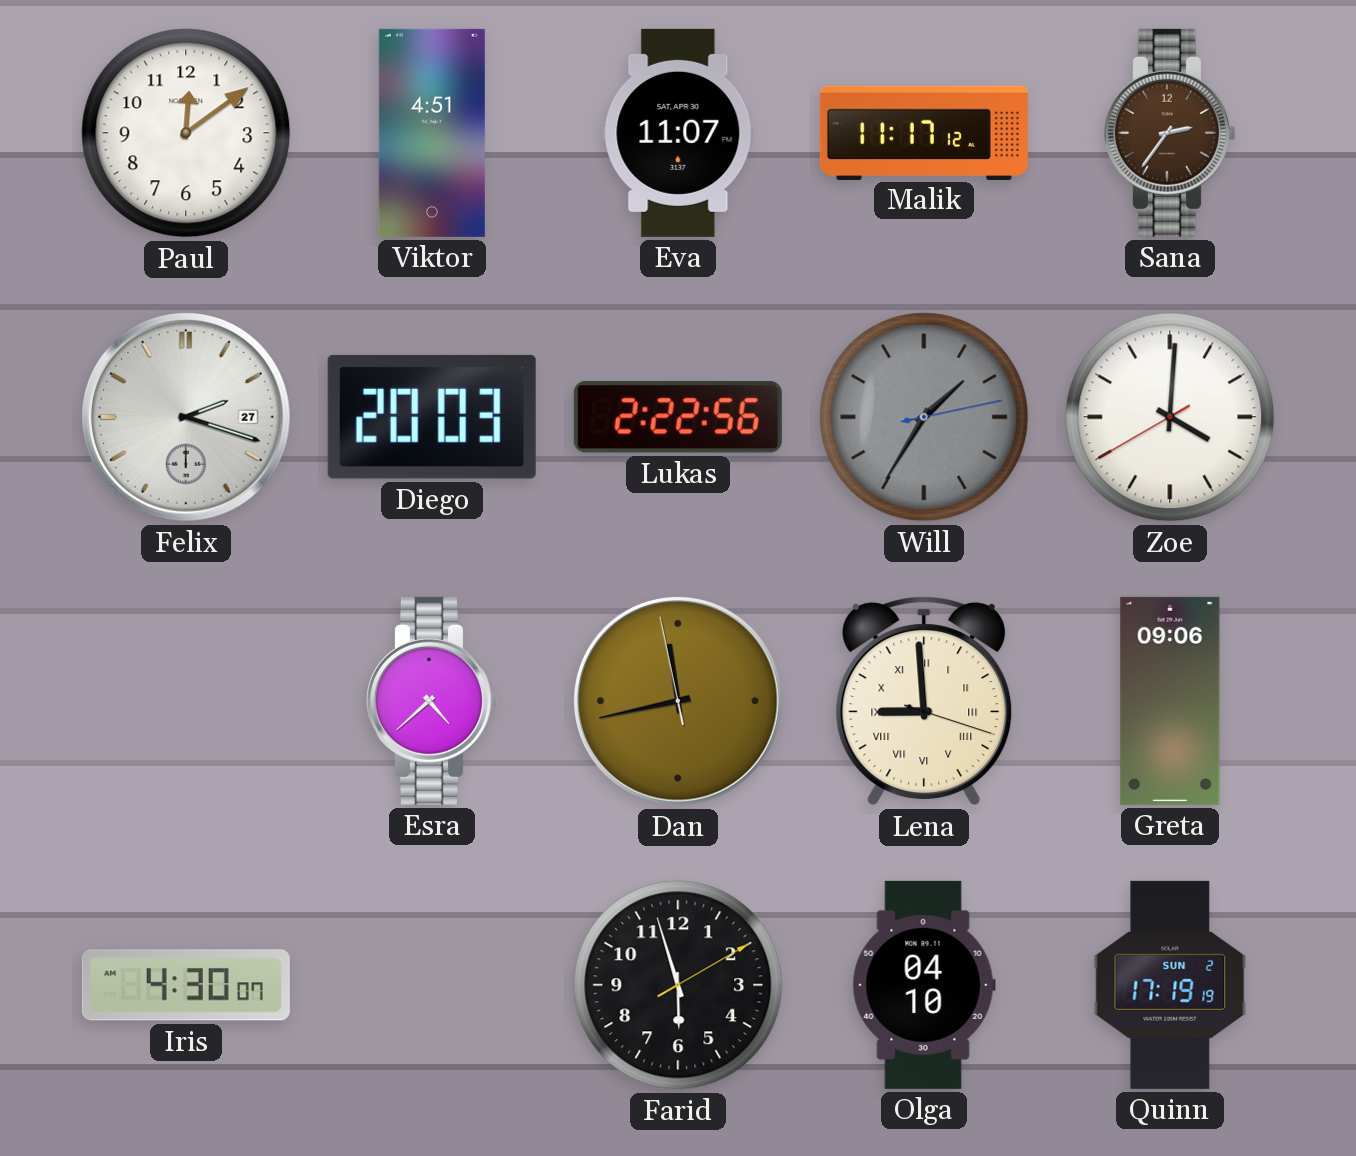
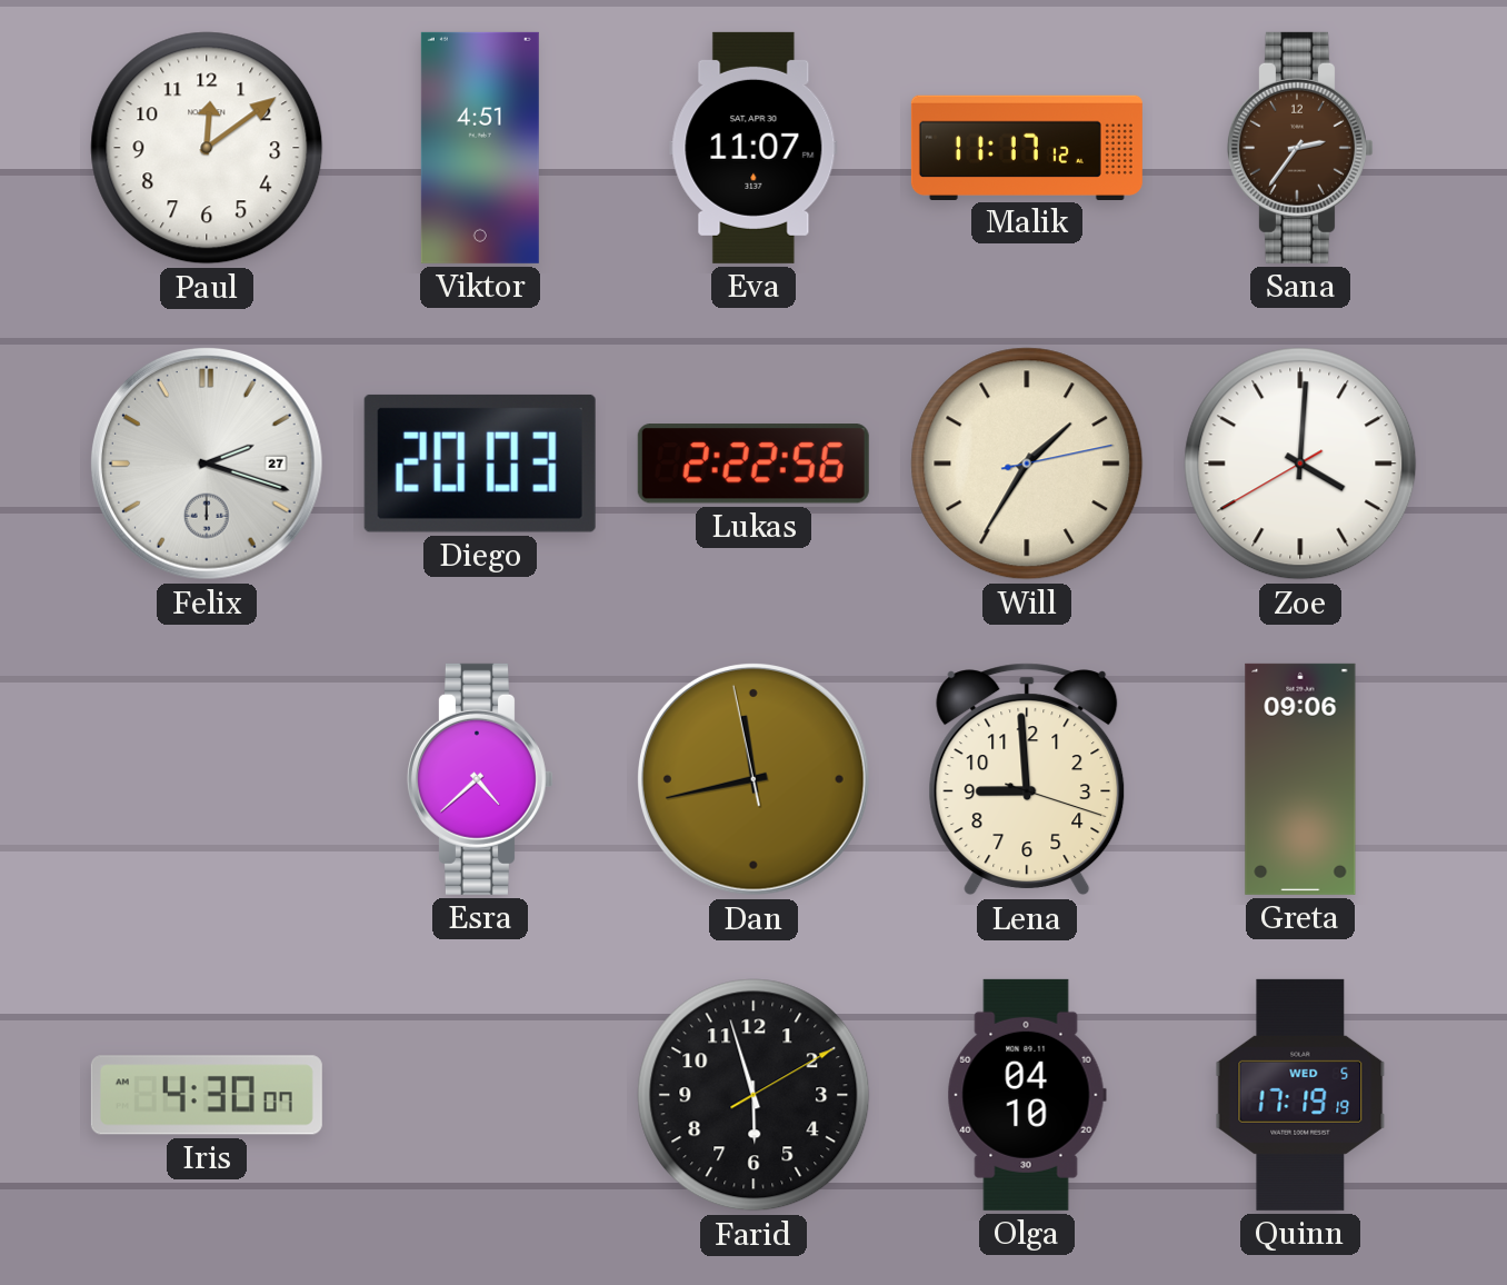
Will dial: grey -> cream
Lena numerals: Roman -> Arabic
Quinn date: SUN 2 -> WED 5
